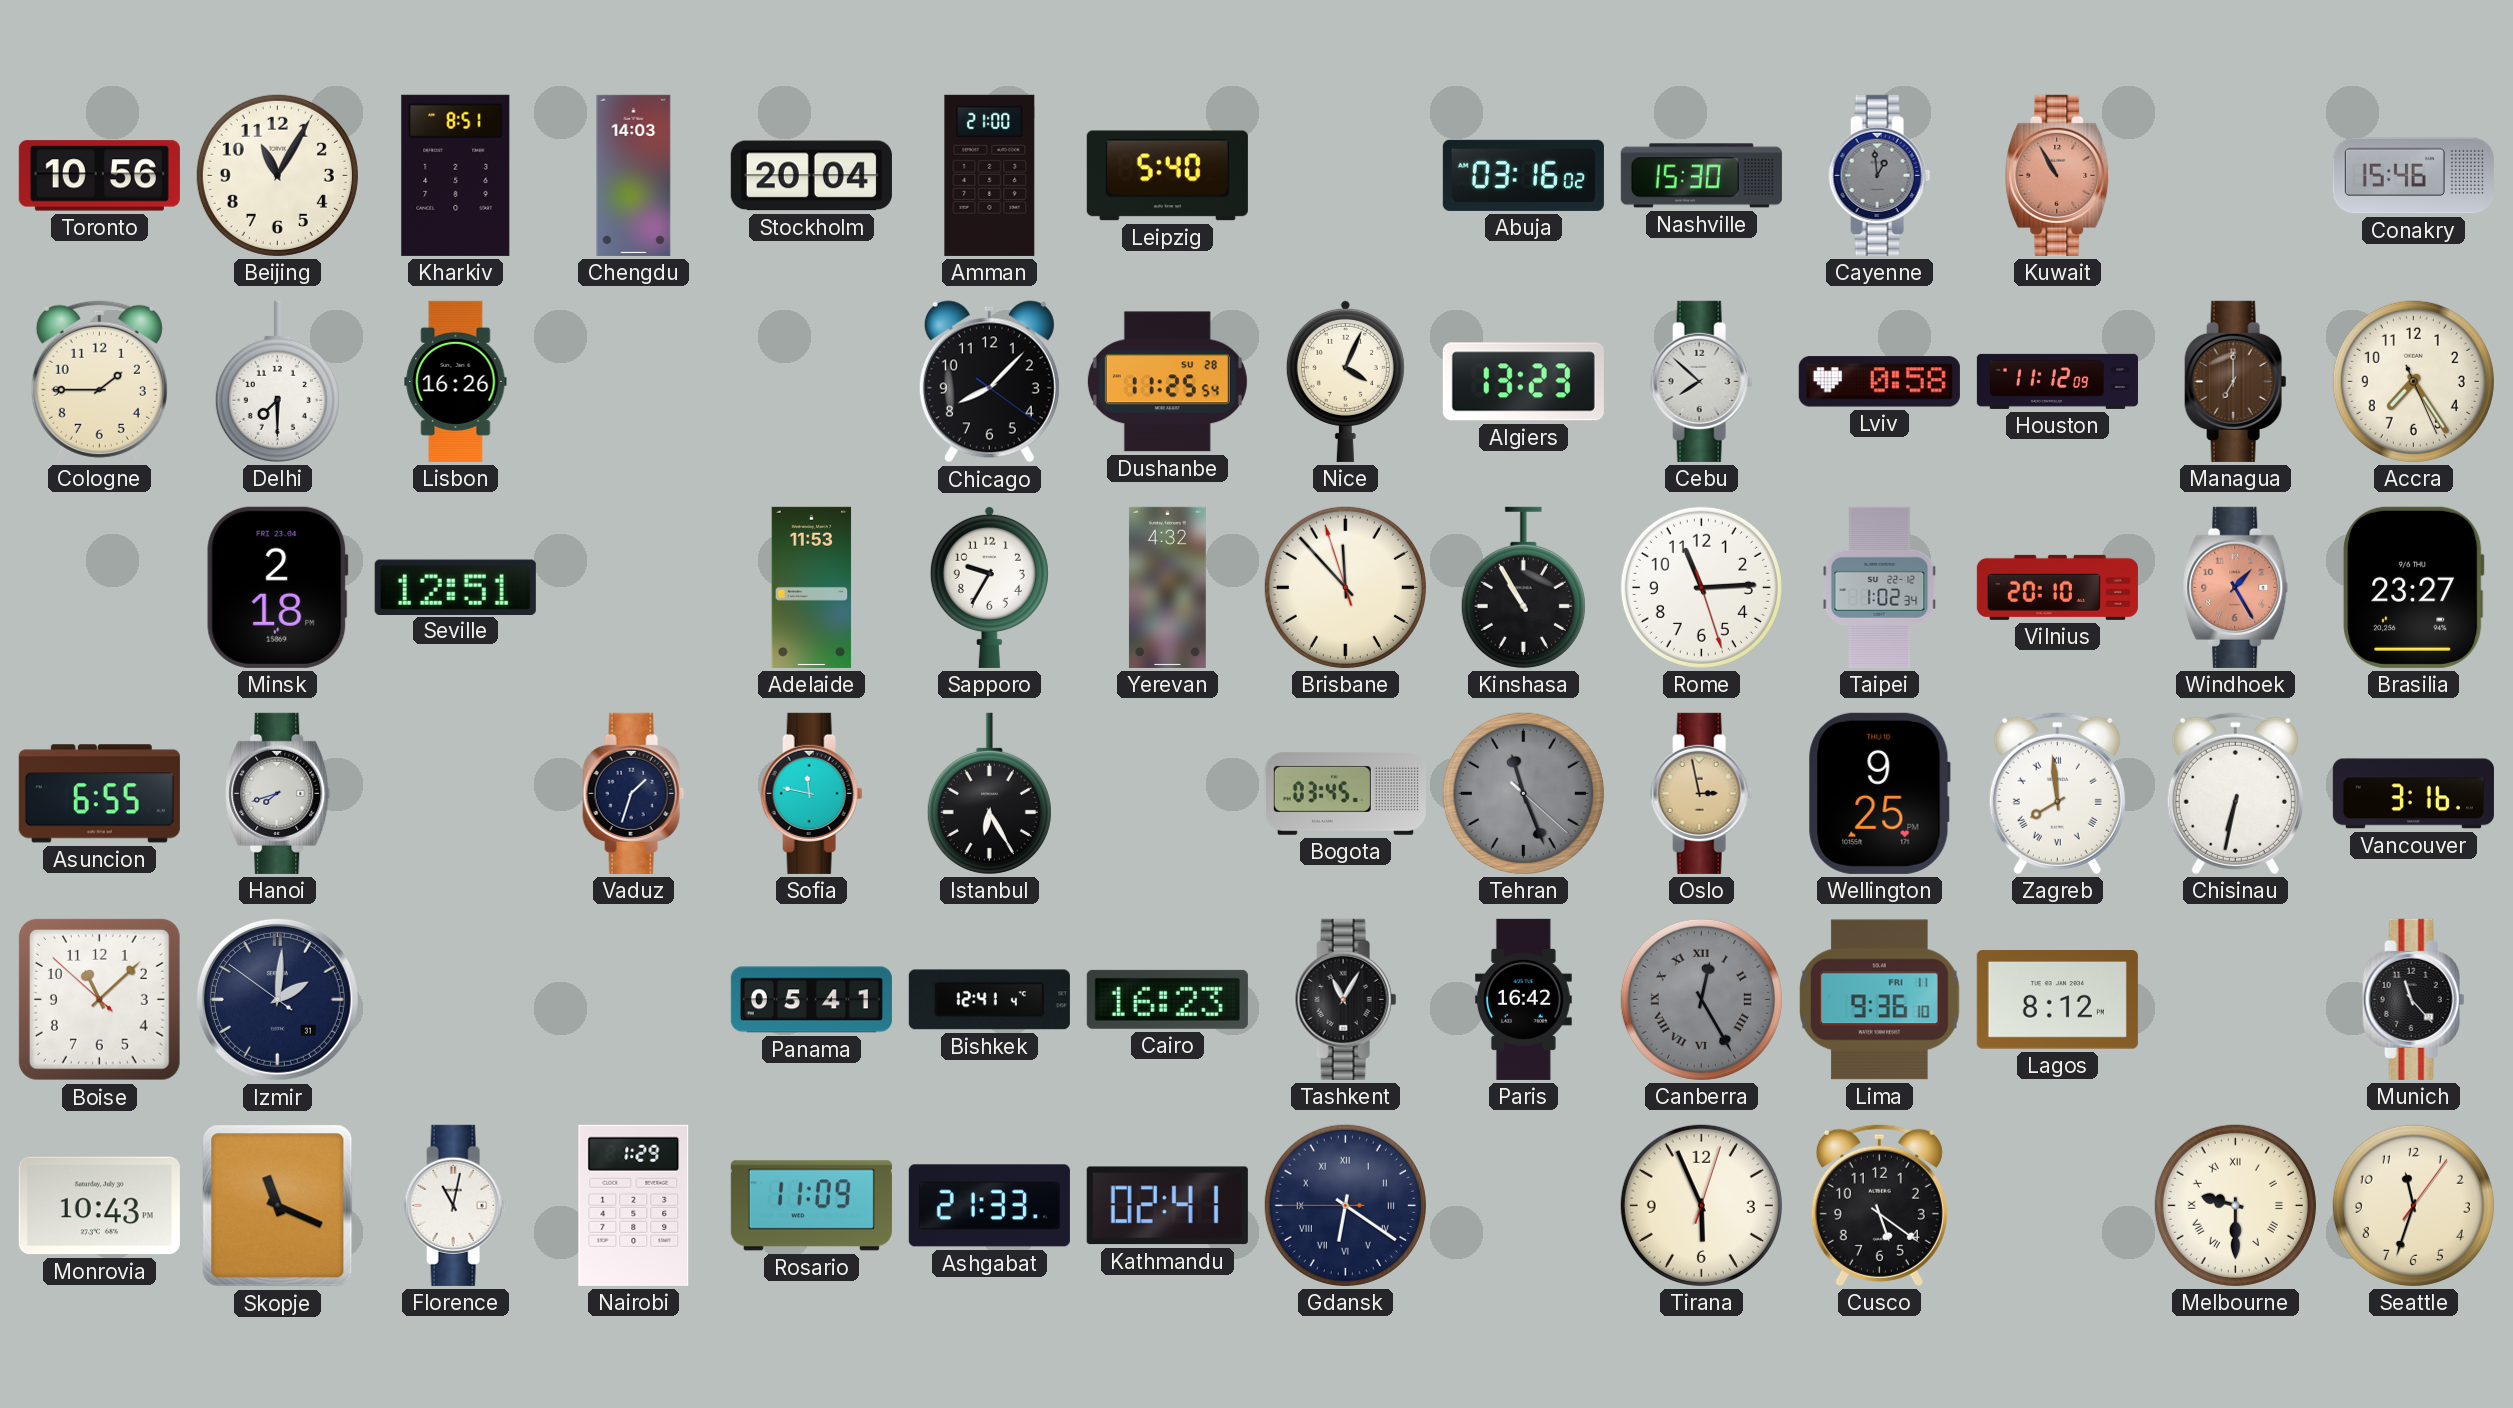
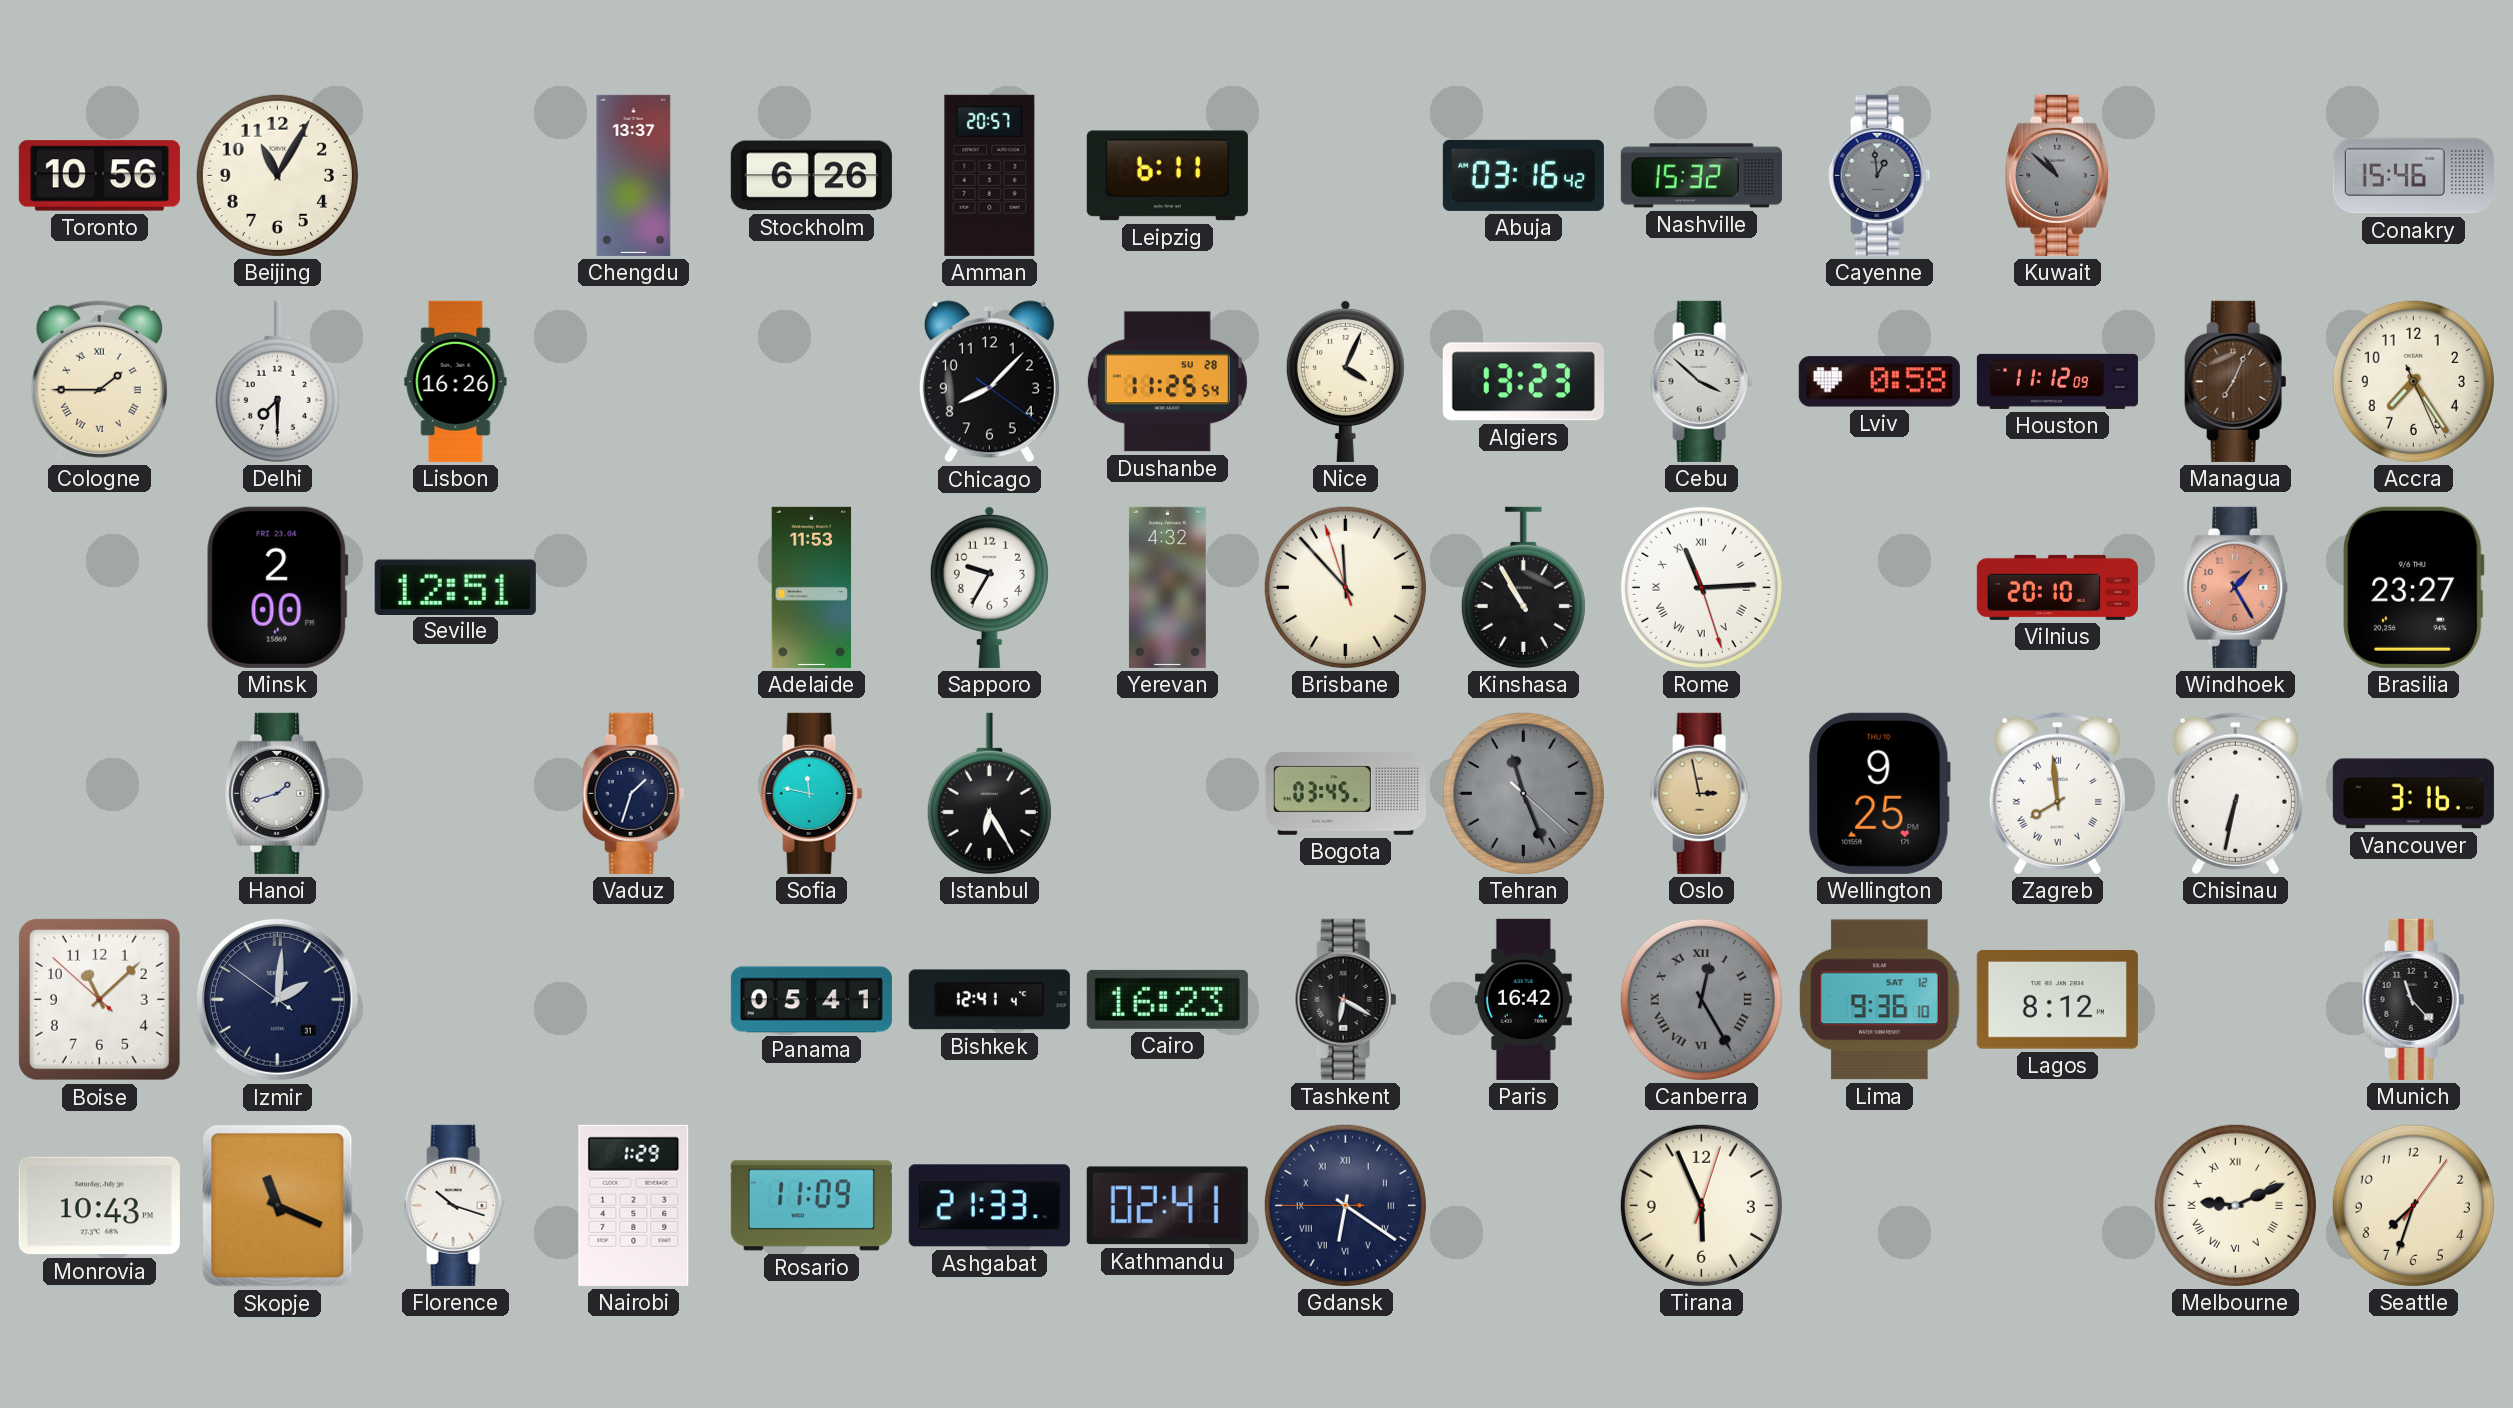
Kharkiv: 8:51 -> none
Chengdu: 14:03 -> 13:37
Stockholm: 20:04 -> 6:26
Amman: 21:00 -> 20:57
Leipzig: 5:40 -> 6:11
Abuja: 03:16:02 -> 03:16:42
Nashville: 15:30 -> 15:32
Kuwait: 10:55 -> 10:52
Kuwait dial: salmon -> grey
Cologne numerals: Arabic -> Roman
Cebu: 7:52 -> 3:52
Managua: 7:00 -> 7:04
Minsk: 2:18 -> 2:00
Rome numerals: Arabic -> Roman
Taipei: 1:02 -> none
Asuncion: 6:55 -> none
Hanoi: 7:42 -> 1:42
Tashkent: 11:05 -> 6:20
Lima date: FRI 11 -> SAT 12
Florence: 11:02 -> 10:18
Cusco: 5:21 -> none
Melbourne: 9:30 -> 9:11
Seattle: 11:33 -> 7:33
